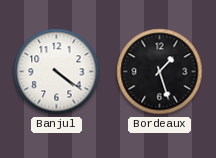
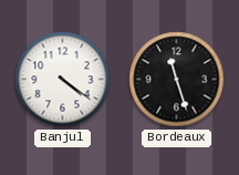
Bordeaux: 1:27 -> 11:27
